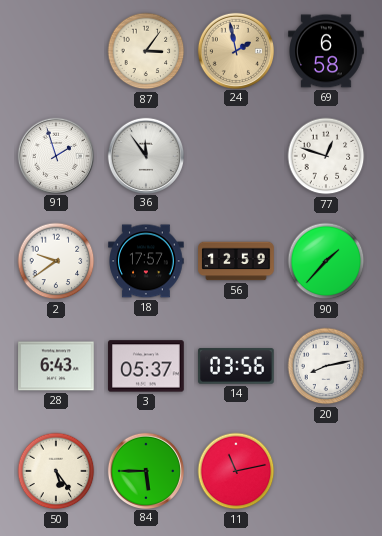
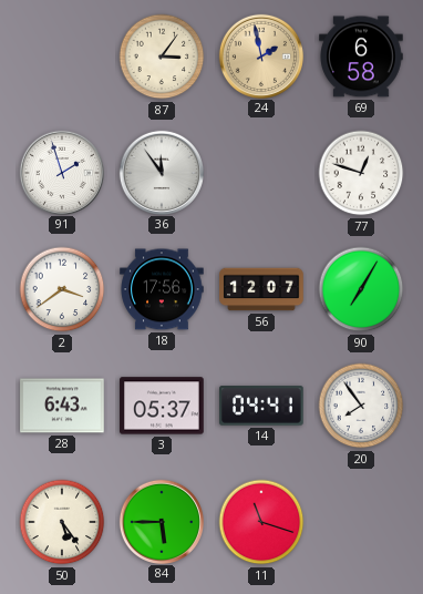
2: 9:39 -> 3:39
18: 17:57 -> 17:56
56: 12:59 -> 12:07
90: 1:37 -> 7:05
14: 03:56 -> 04:41
20: 8:13 -> 7:54
11: 11:13 -> 11:18
